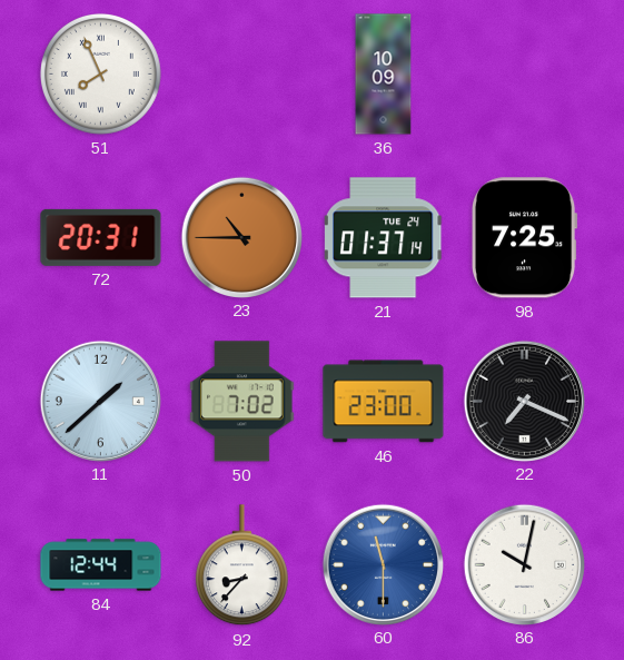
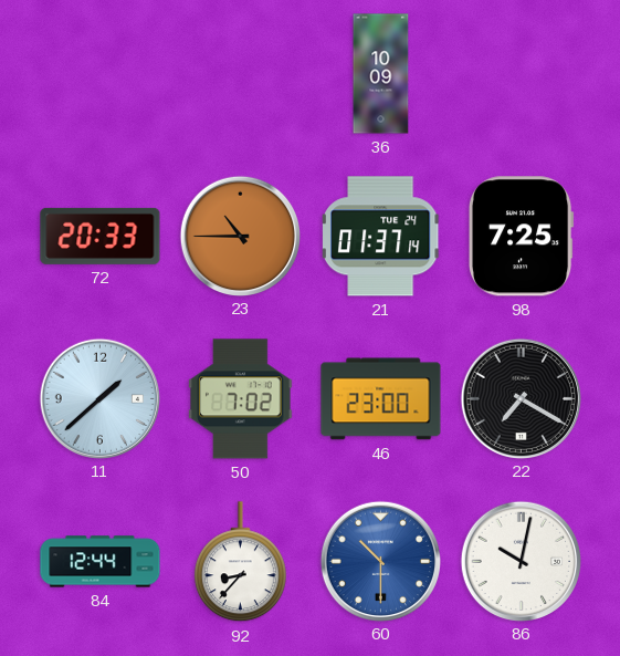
51: 7:56 -> none
72: 20:31 -> 20:33
22: 7:19 -> 7:20
60: 11:30 -> 10:30
